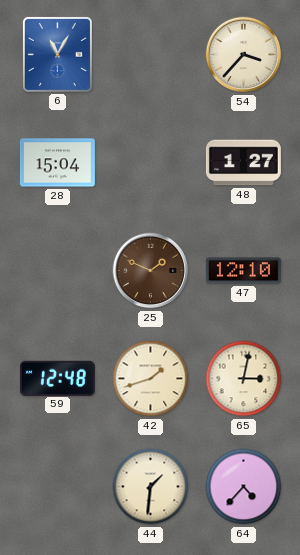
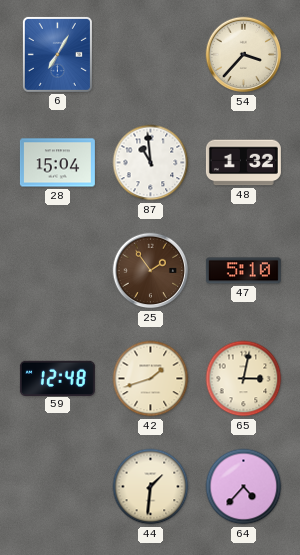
6: 11:05 -> 7:05
87: none -> 10:59
48: 1:27 -> 1:32
25: 1:49 -> 1:54
47: 12:10 -> 5:10
